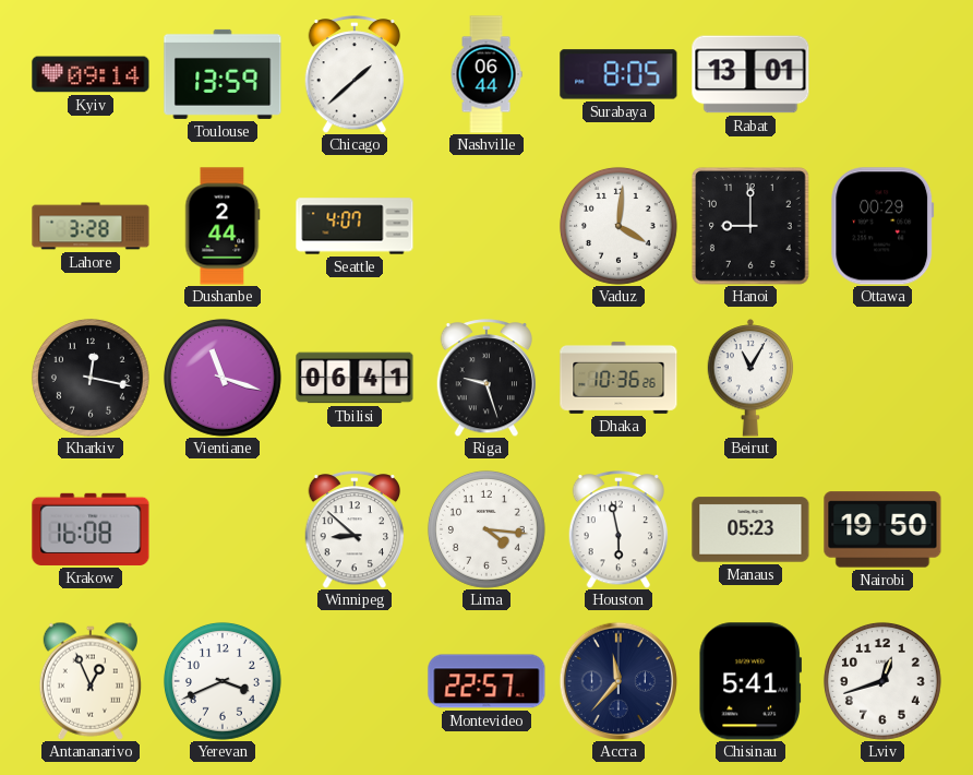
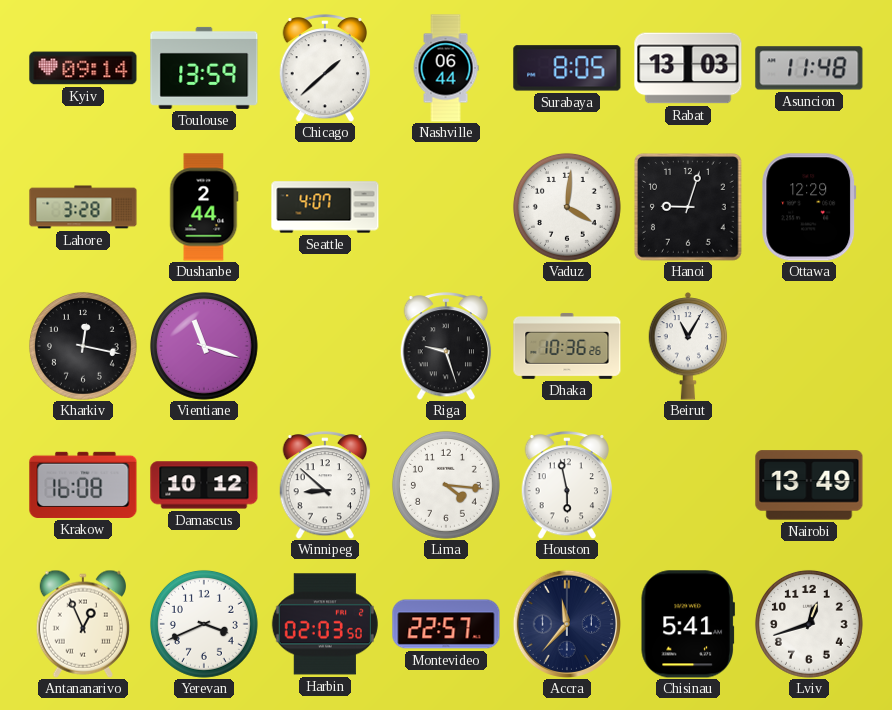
Rabat: 13:01 -> 13:03
Asuncion: none -> 11:48
Hanoi: 9:00 -> 9:03
Ottawa: 00:29 -> 12:29
Tbilisi: 06:41 -> none
Damascus: none -> 10:12
Manaus: 05:23 -> none
Nairobi: 19:50 -> 13:49
Harbin: none -> 02:03
